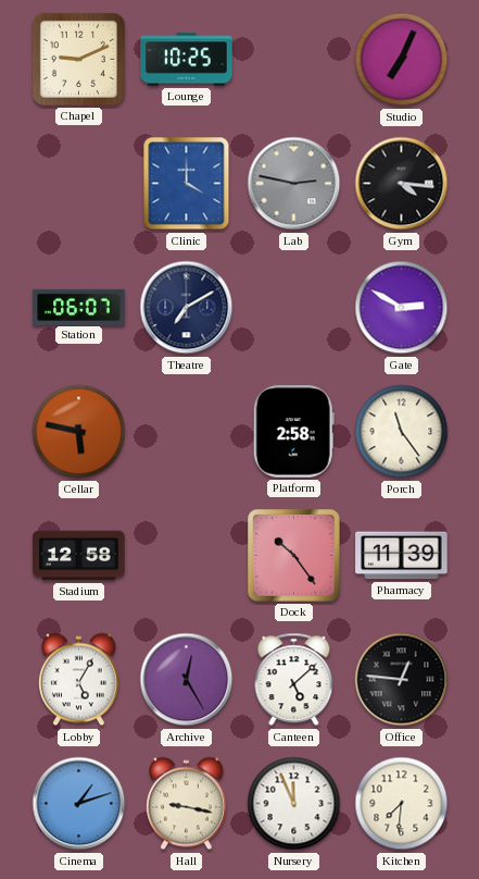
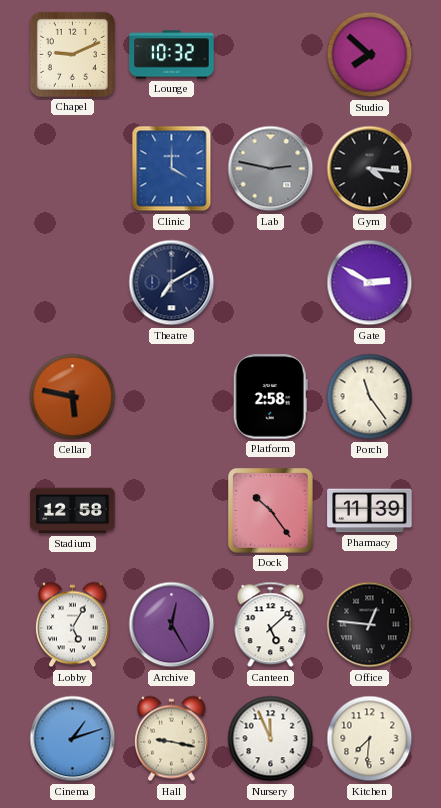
Lounge: 10:25 -> 10:32
Studio: 7:04 -> 7:52
Station: 06:07 -> none
